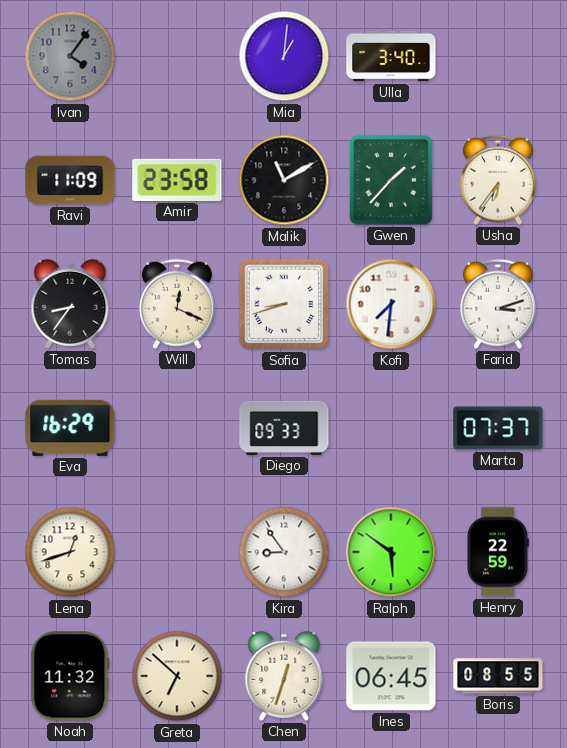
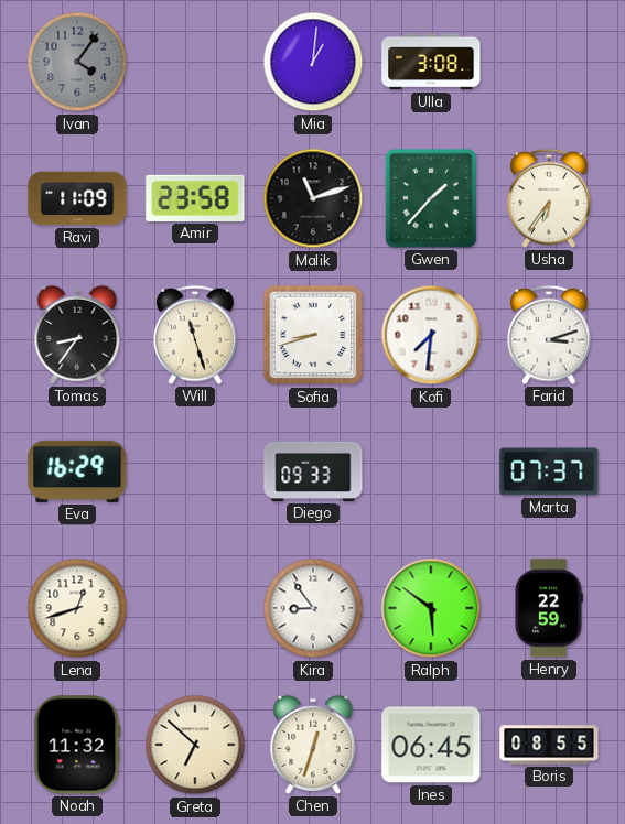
Ulla: 3:40 -> 3:08
Malik: 11:10 -> 11:12
Will: 12:19 -> 11:27
